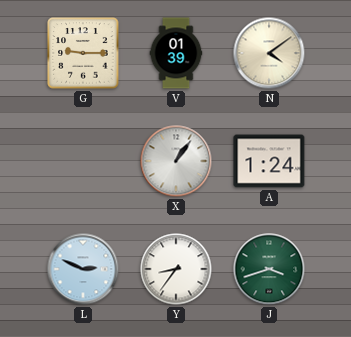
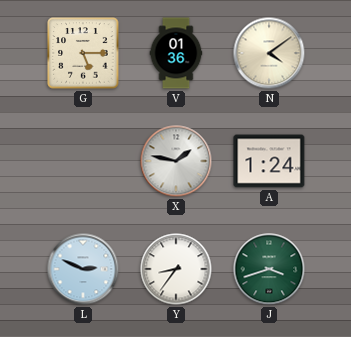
G: 9:15 -> 5:15
V: 01:39 -> 01:36
X: 1:06 -> 1:47
